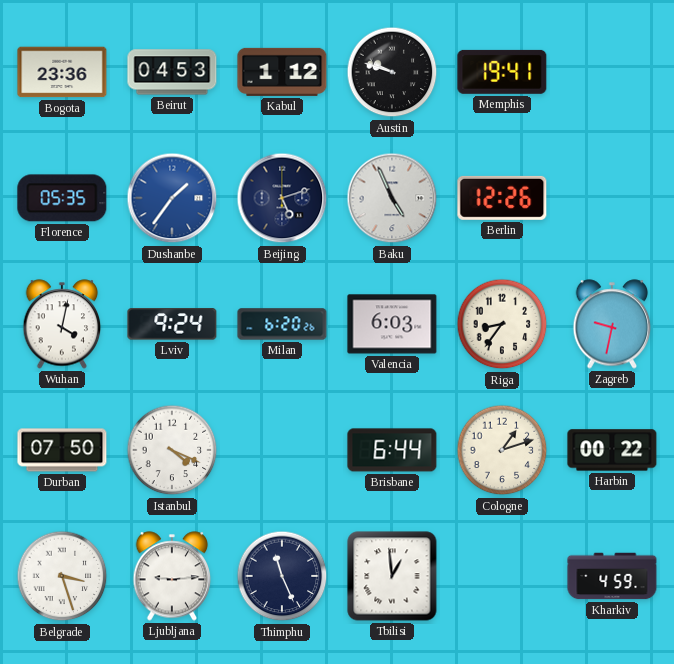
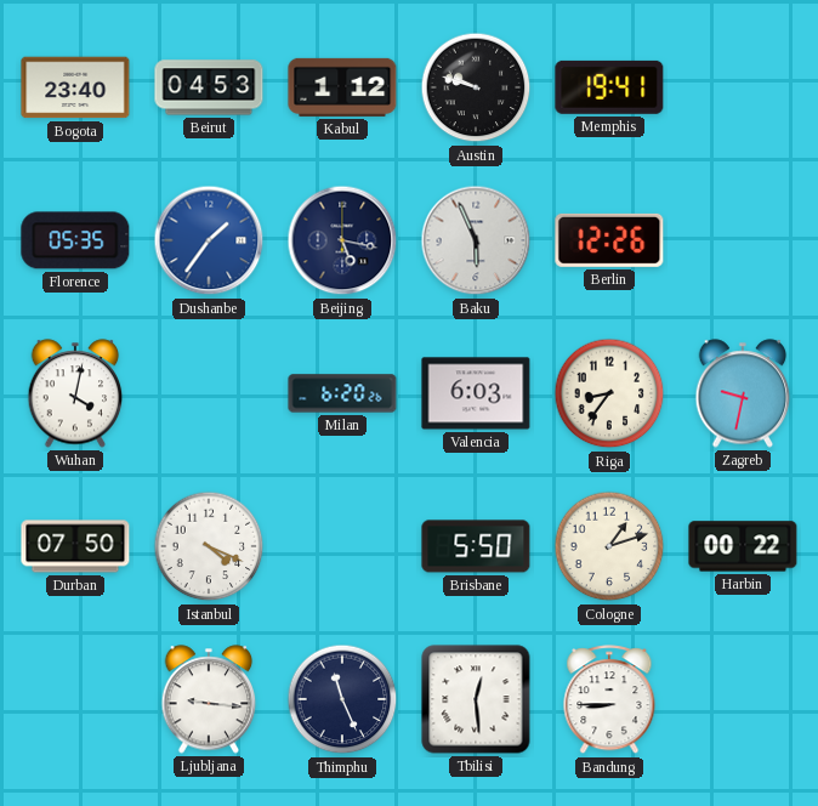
Bogota: 23:36 -> 23:40
Beijing: 5:12 -> 5:17
Baku: 4:56 -> 5:56
Lviv: 9:24 -> none
Brisbane: 6:44 -> 5:50
Belgrade: 3:27 -> none
Ljubljana: 9:14 -> 9:16
Tbilisi: 12:59 -> 12:29
Bandung: none -> 8:45
Kharkiv: 4:59 -> none
